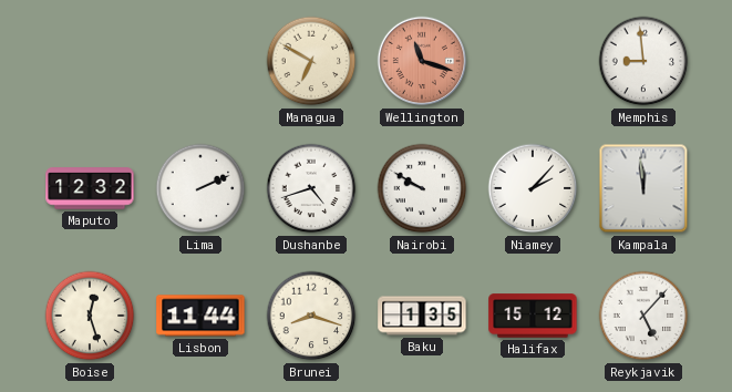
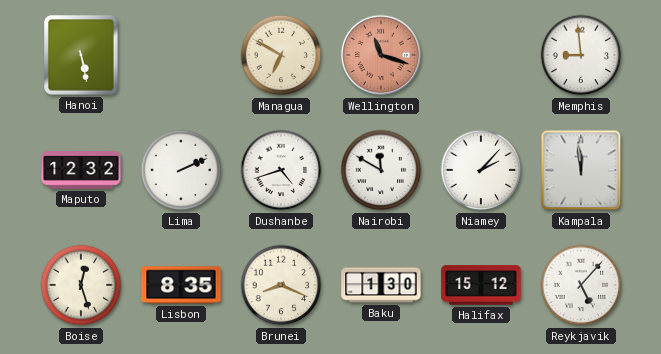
Hanoi: none -> 5:28
Nairobi: 9:50 -> 11:50
Lisbon: 11:44 -> 8:35
Brunei: 8:18 -> 8:19
Baku: 1:35 -> 1:30
